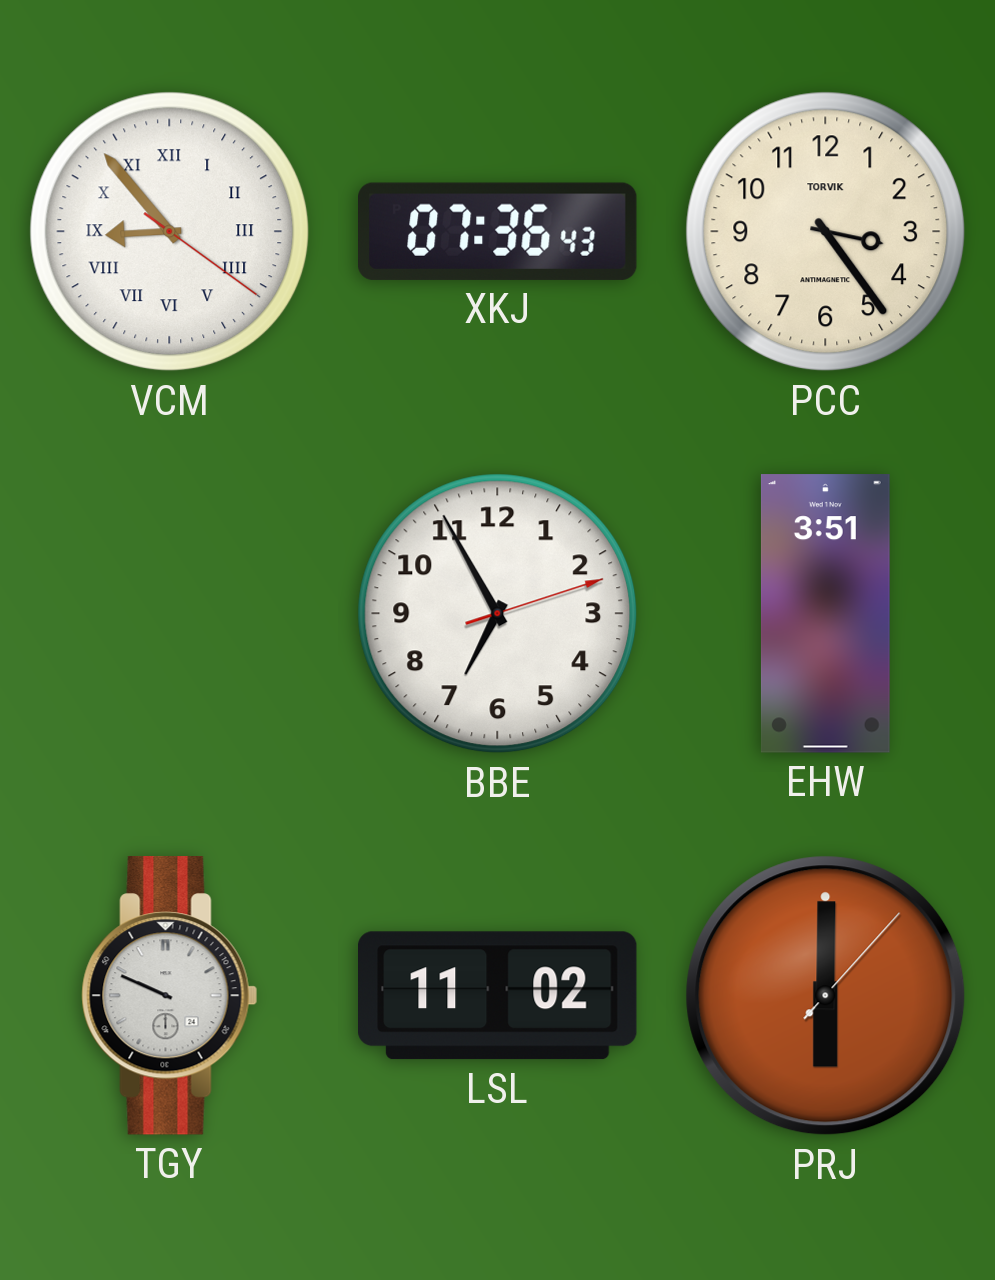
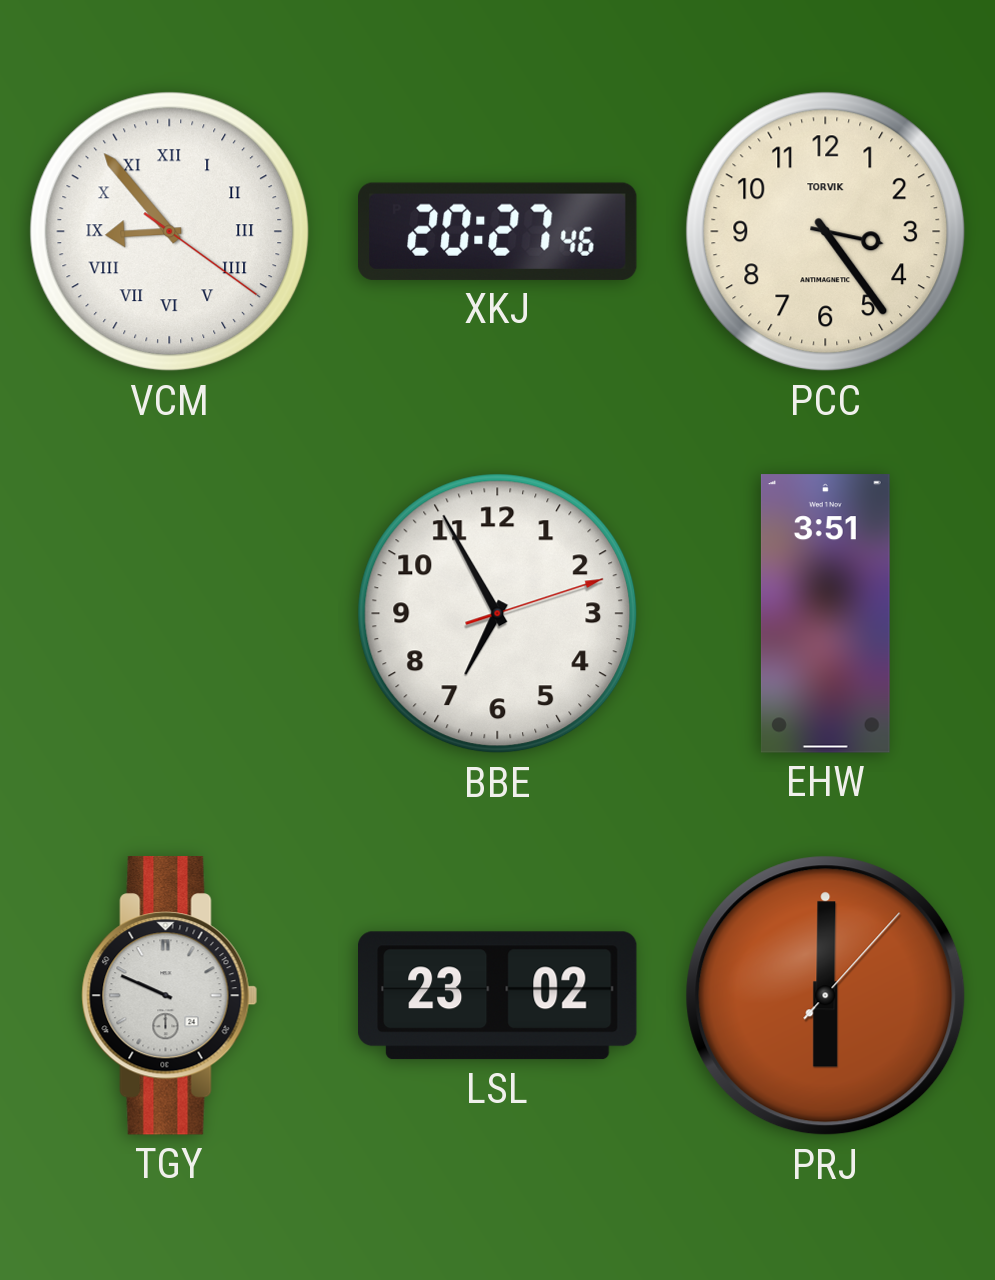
XKJ: 07:36 -> 20:27
LSL: 11:02 -> 23:02
